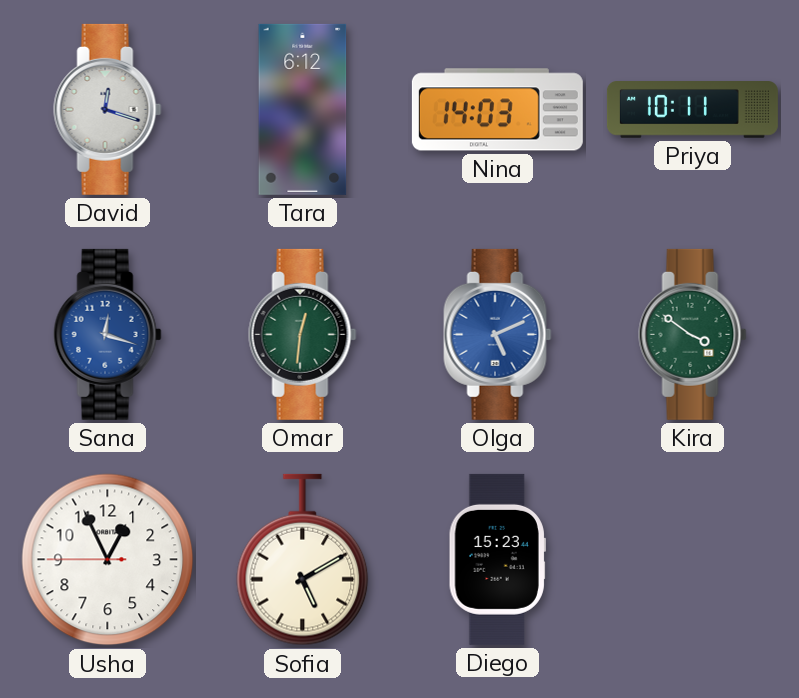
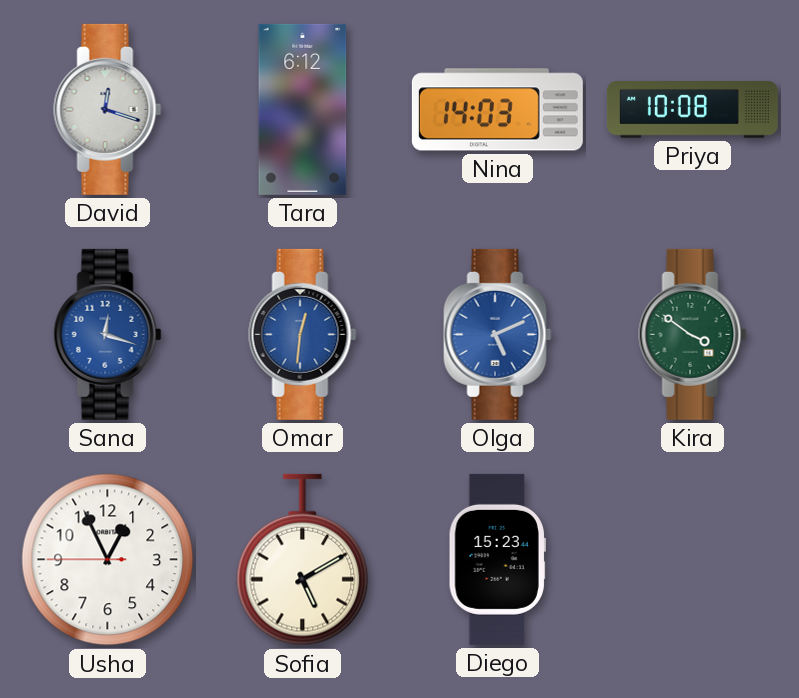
Priya: 10:11 -> 10:08
Omar dial: green -> blue
